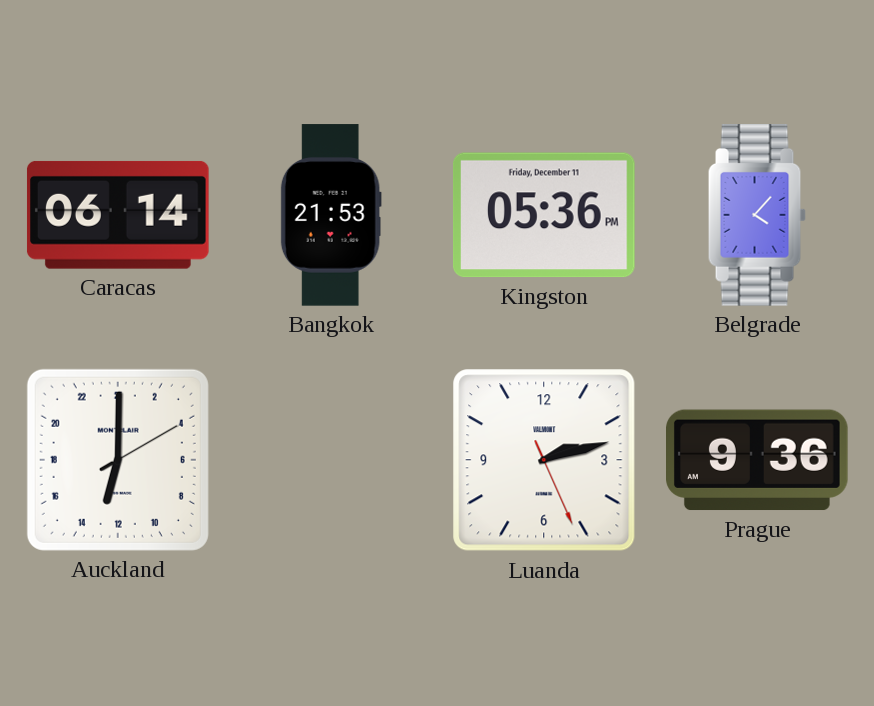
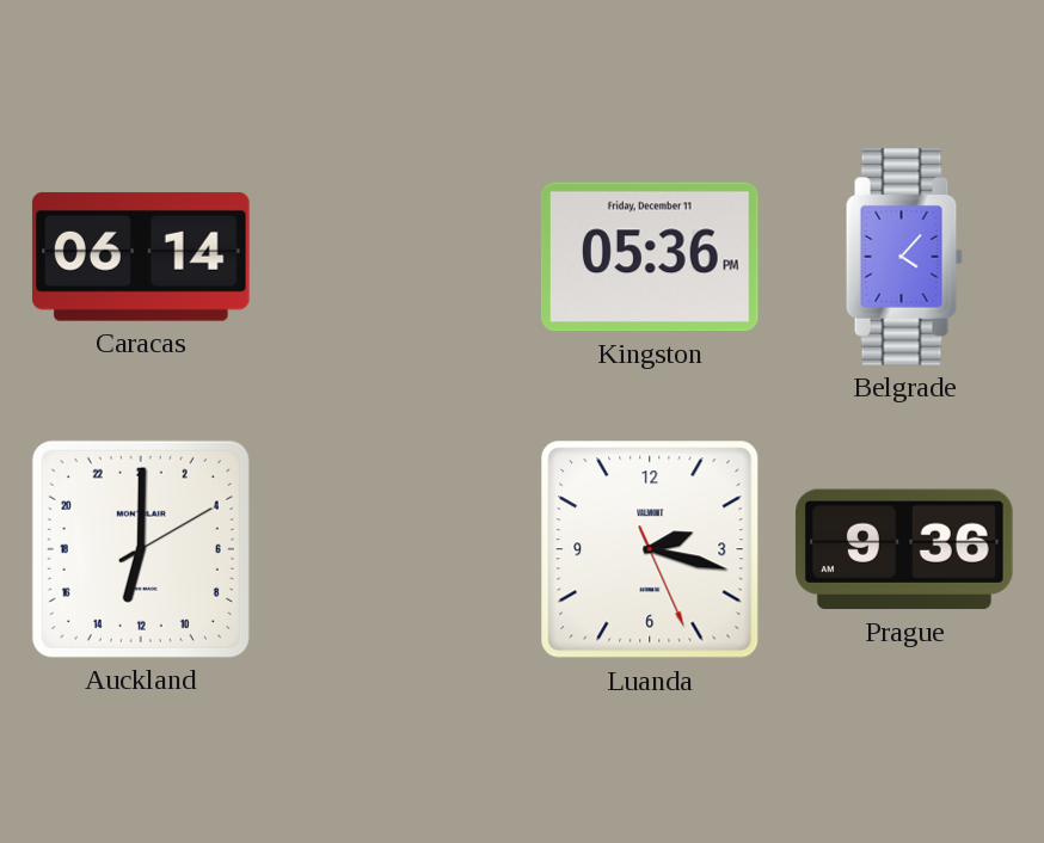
Bangkok: 21:53 -> none
Luanda: 2:12 -> 2:17
